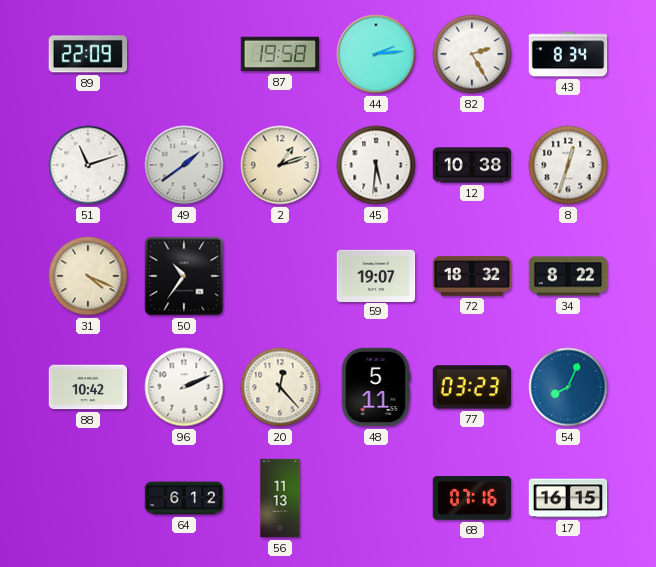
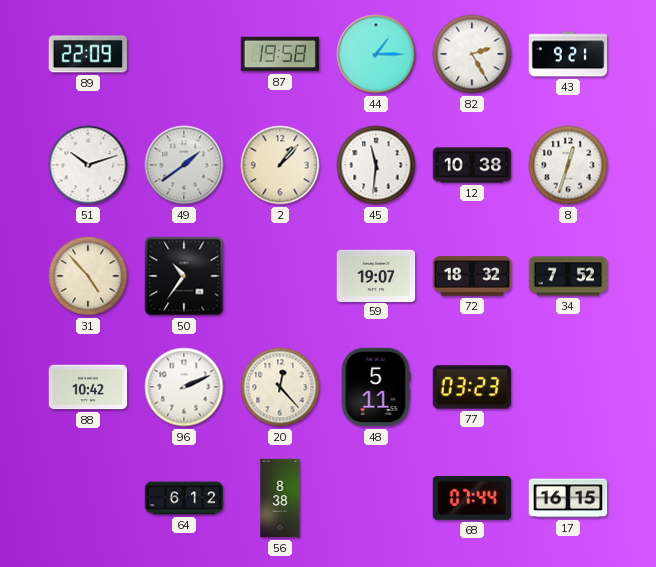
44: 2:14 -> 1:15
43: 8:34 -> 9:21
51: 11:12 -> 10:12
2: 1:12 -> 1:07
45: 5:31 -> 11:31
31: 4:19 -> 4:53
34: 8:22 -> 7:52
54: 8:04 -> none
56: 11:13 -> 8:38
68: 07:16 -> 07:44
